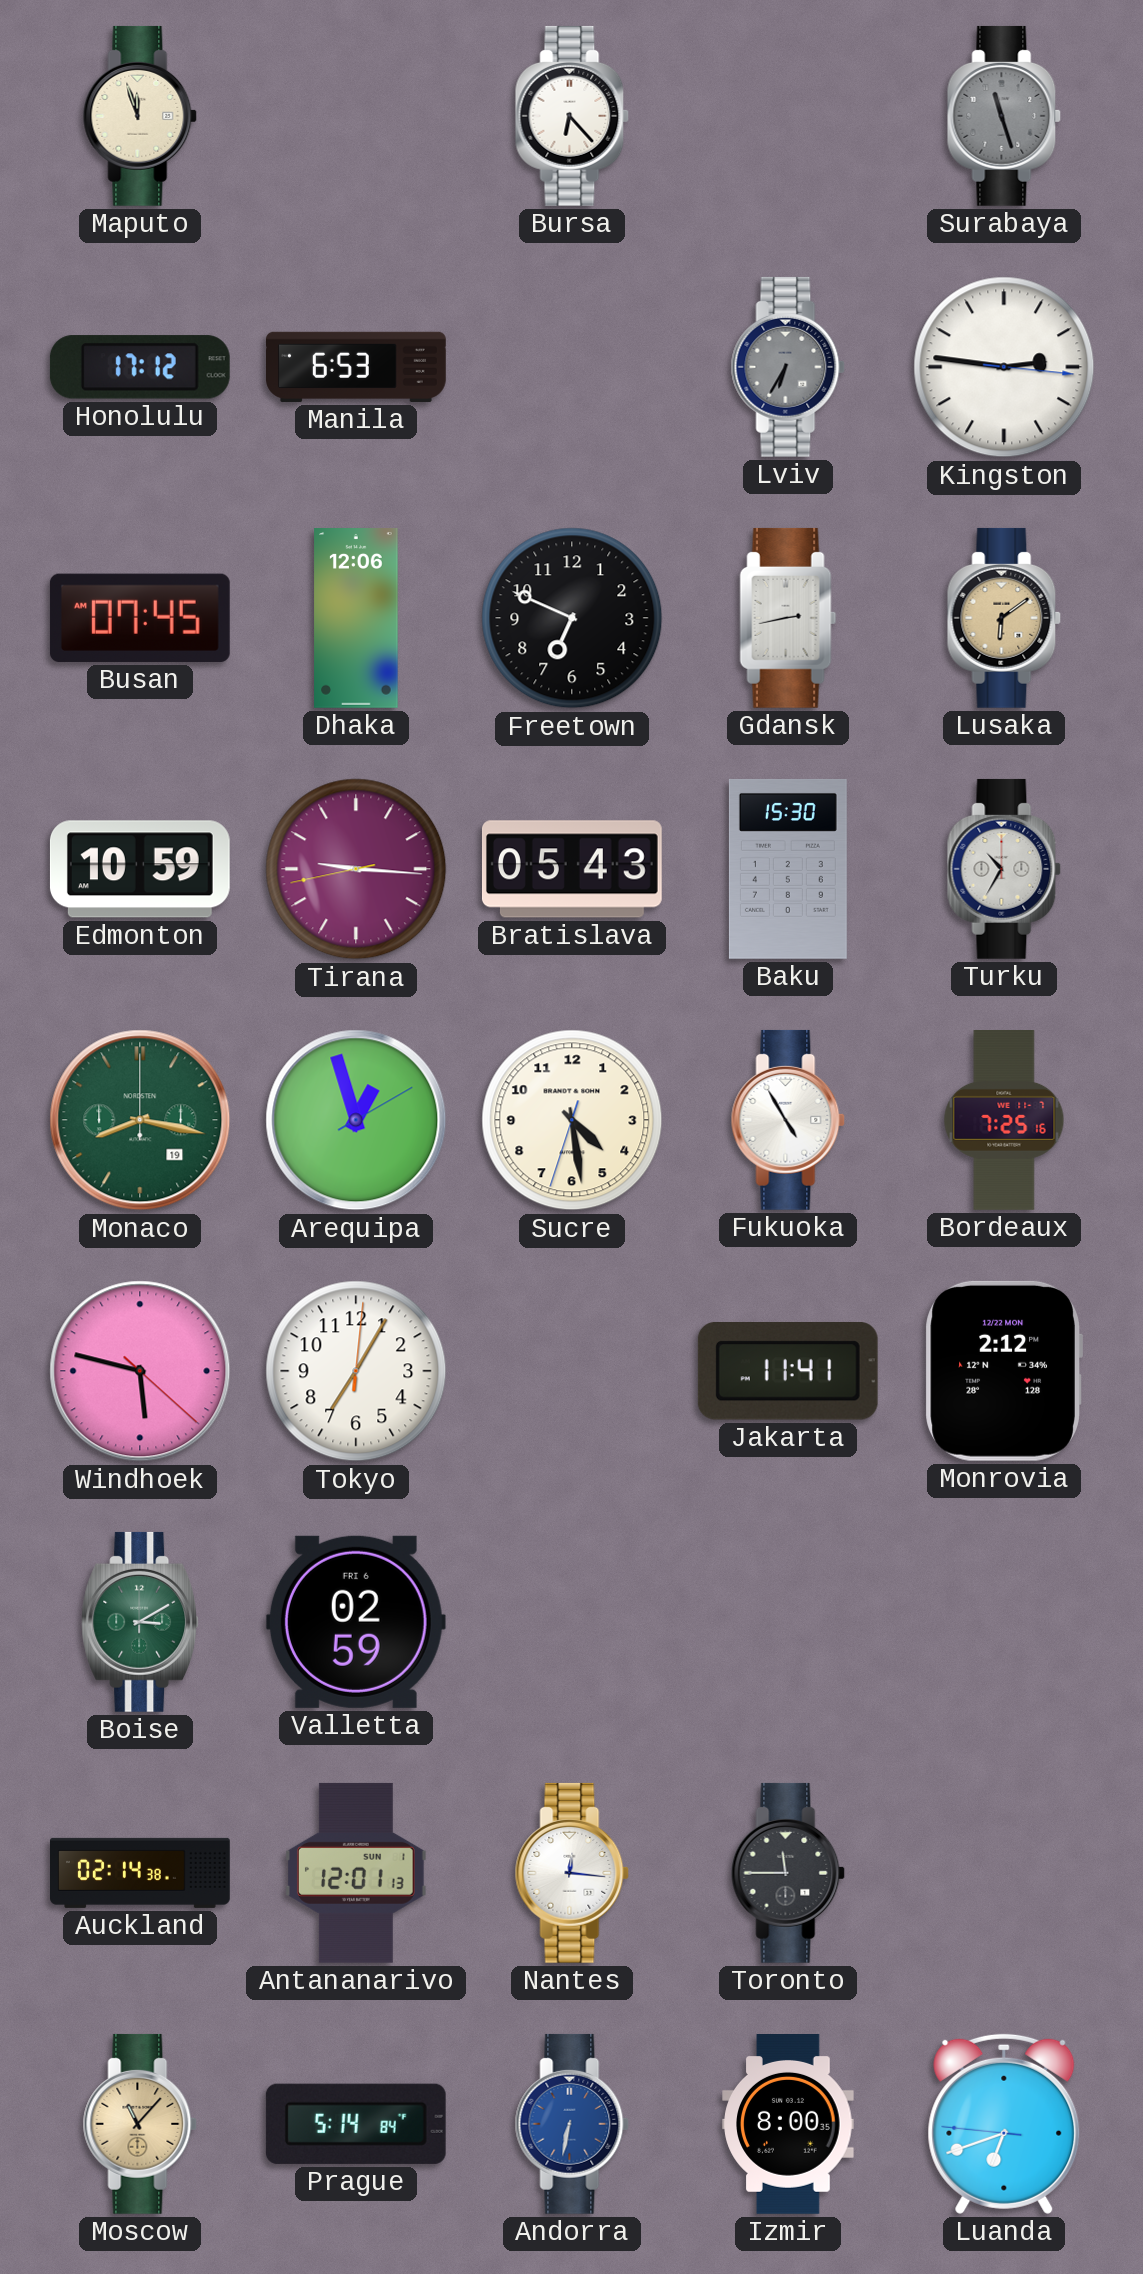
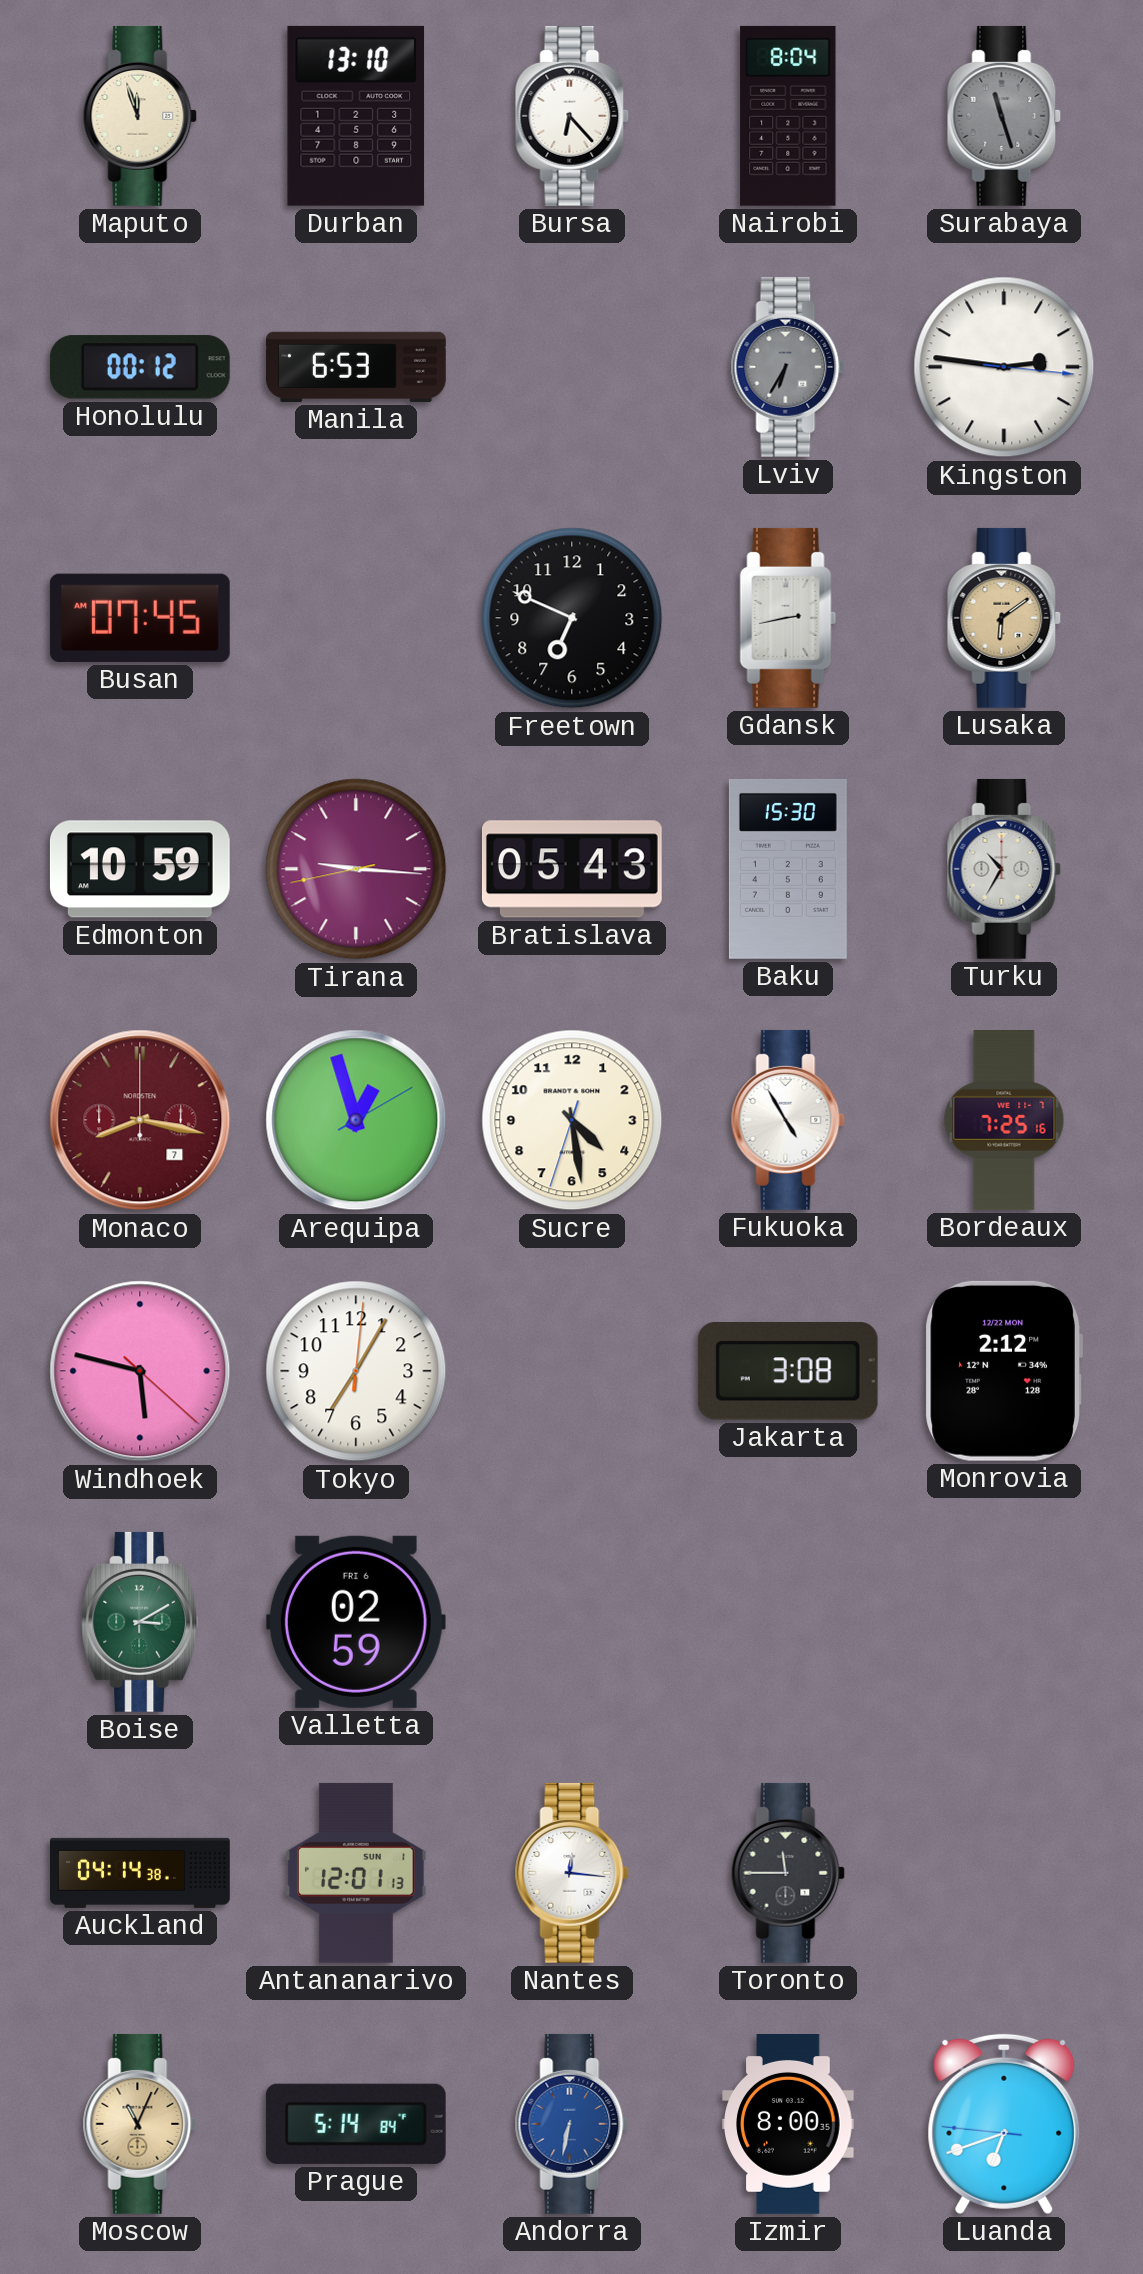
Durban: none -> 13:10
Nairobi: none -> 8:04
Honolulu: 17:12 -> 00:12
Dhaka: 12:06 -> none
Monaco date: 19 -> 7
Monaco dial: green -> burgundy
Jakarta: 11:41 -> 3:08
Auckland: 02:14 -> 04:14
Moscow: 11:07 -> 11:04
